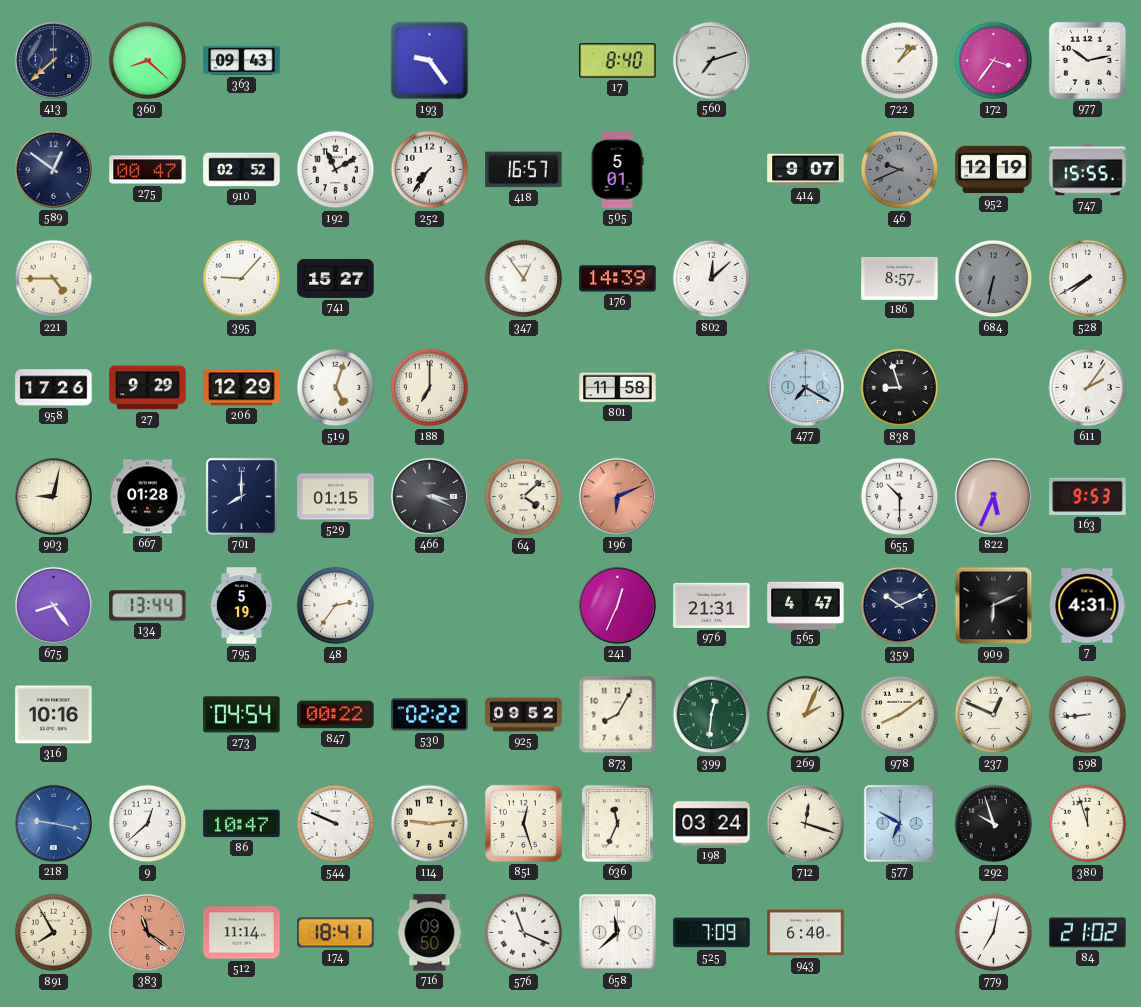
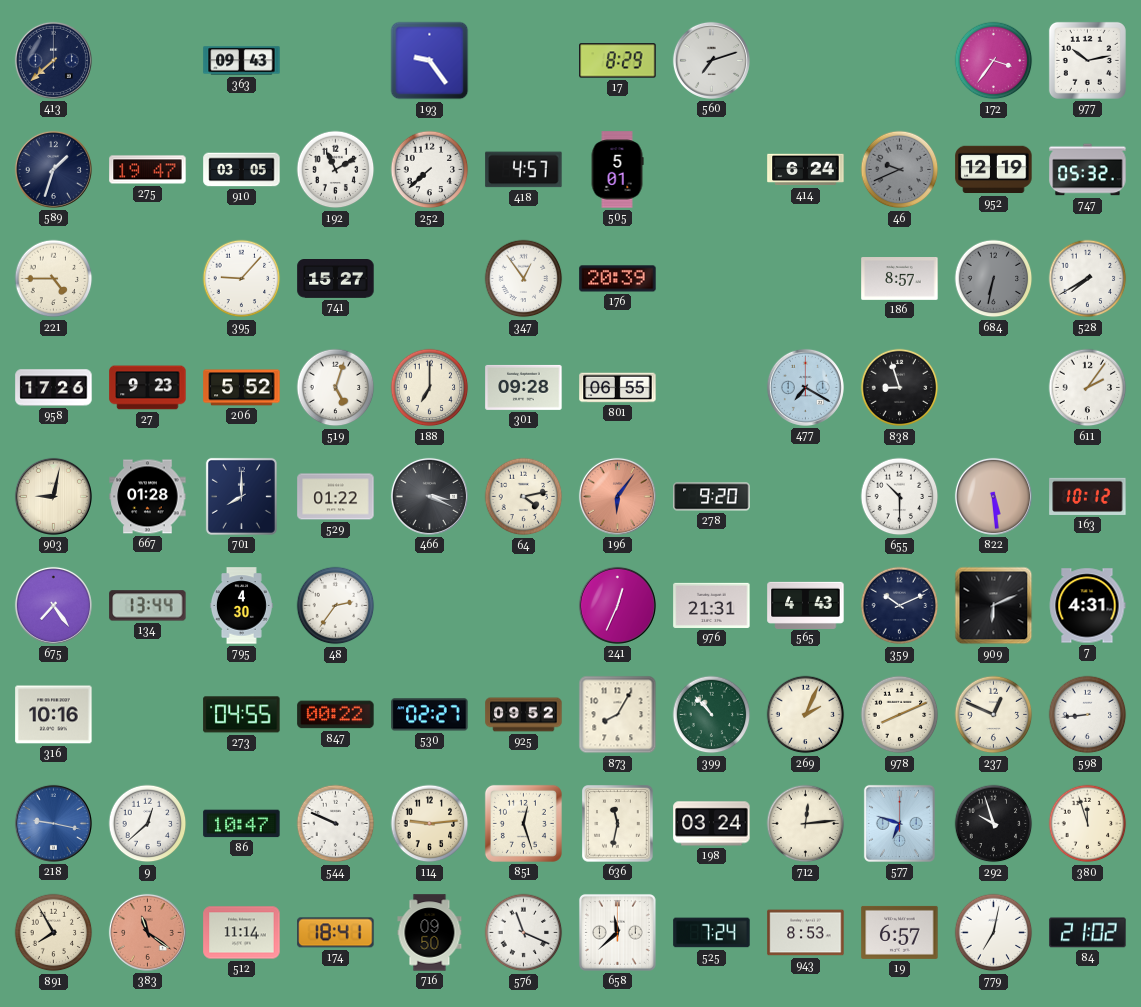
360: 8:22 -> none
17: 8:40 -> 8:29
722: 1:08 -> none
589: 12:51 -> 1:33
275: 00:47 -> 19:47
910: 02:52 -> 03:05
252: 7:36 -> 7:38
418: 16:57 -> 4:57
414: 9:07 -> 6:24
747: 15:55 -> 05:32
176: 14:39 -> 20:39
802: 12:08 -> none
27: 9:29 -> 9:23
206: 12:29 -> 5:52
301: none -> 09:28
801: 11:58 -> 06:55
529: 01:15 -> 01:22
64: 4:08 -> 4:13
196: 6:11 -> 6:06
278: none -> 9:20
822: 5:34 -> 5:29
163: 9:53 -> 10:12
675: 8:24 -> 7:24
795: 5:19 -> 4:30
565: 4:47 -> 4:43
273: 04:54 -> 04:55
530: 02:22 -> 02:27
399: 12:31 -> 10:53
978: 8:09 -> 8:11
636: 11:34 -> 11:32
712: 12:18 -> 12:14
577: 6:50 -> 6:48
525: 7:09 -> 7:24
943: 6:40 -> 8:53
19: none -> 6:57
